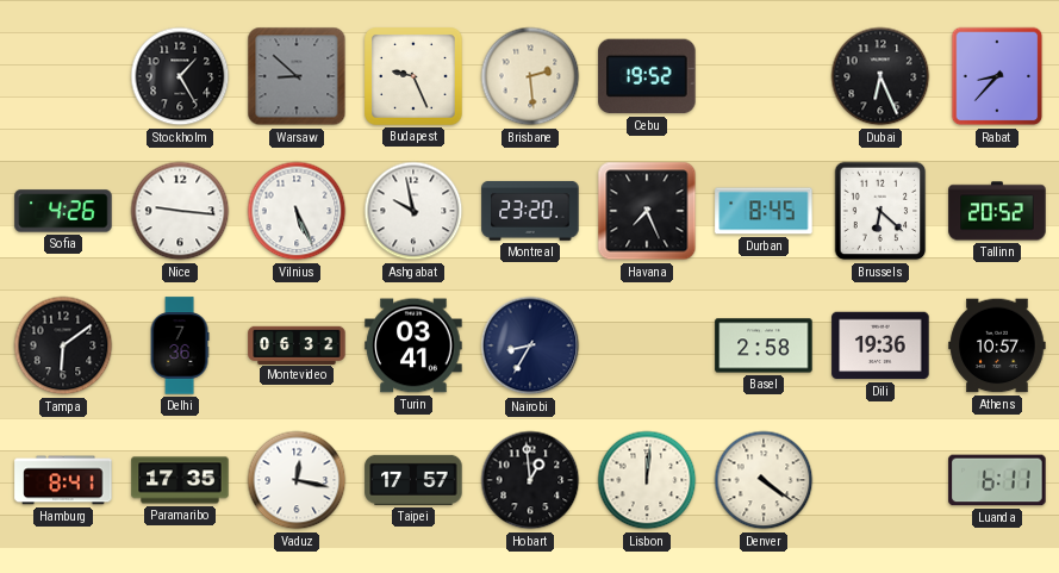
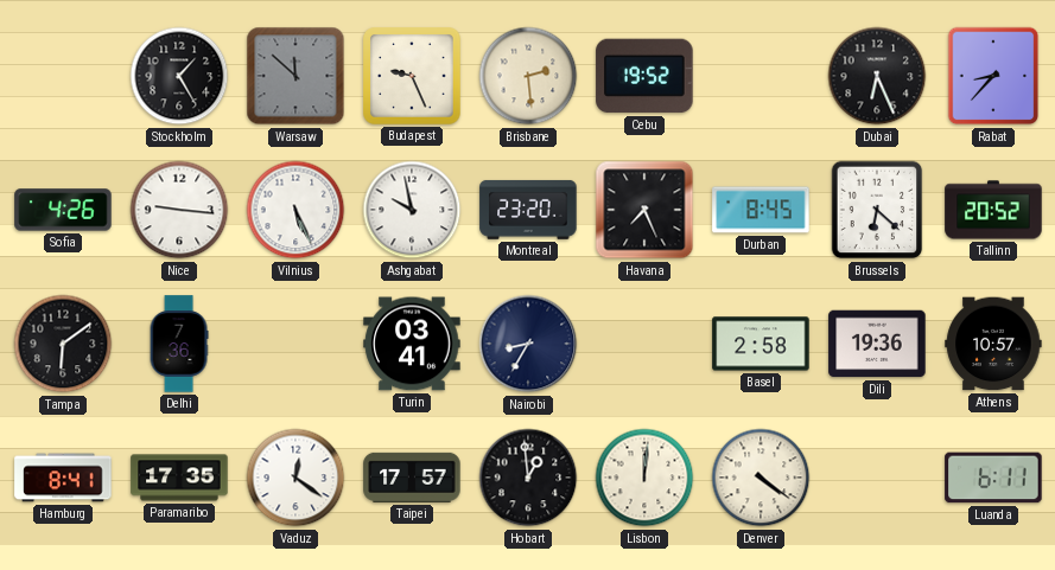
Warsaw: 8:52 -> 11:52
Montevideo: 06:32 -> none
Vaduz: 12:17 -> 12:21
